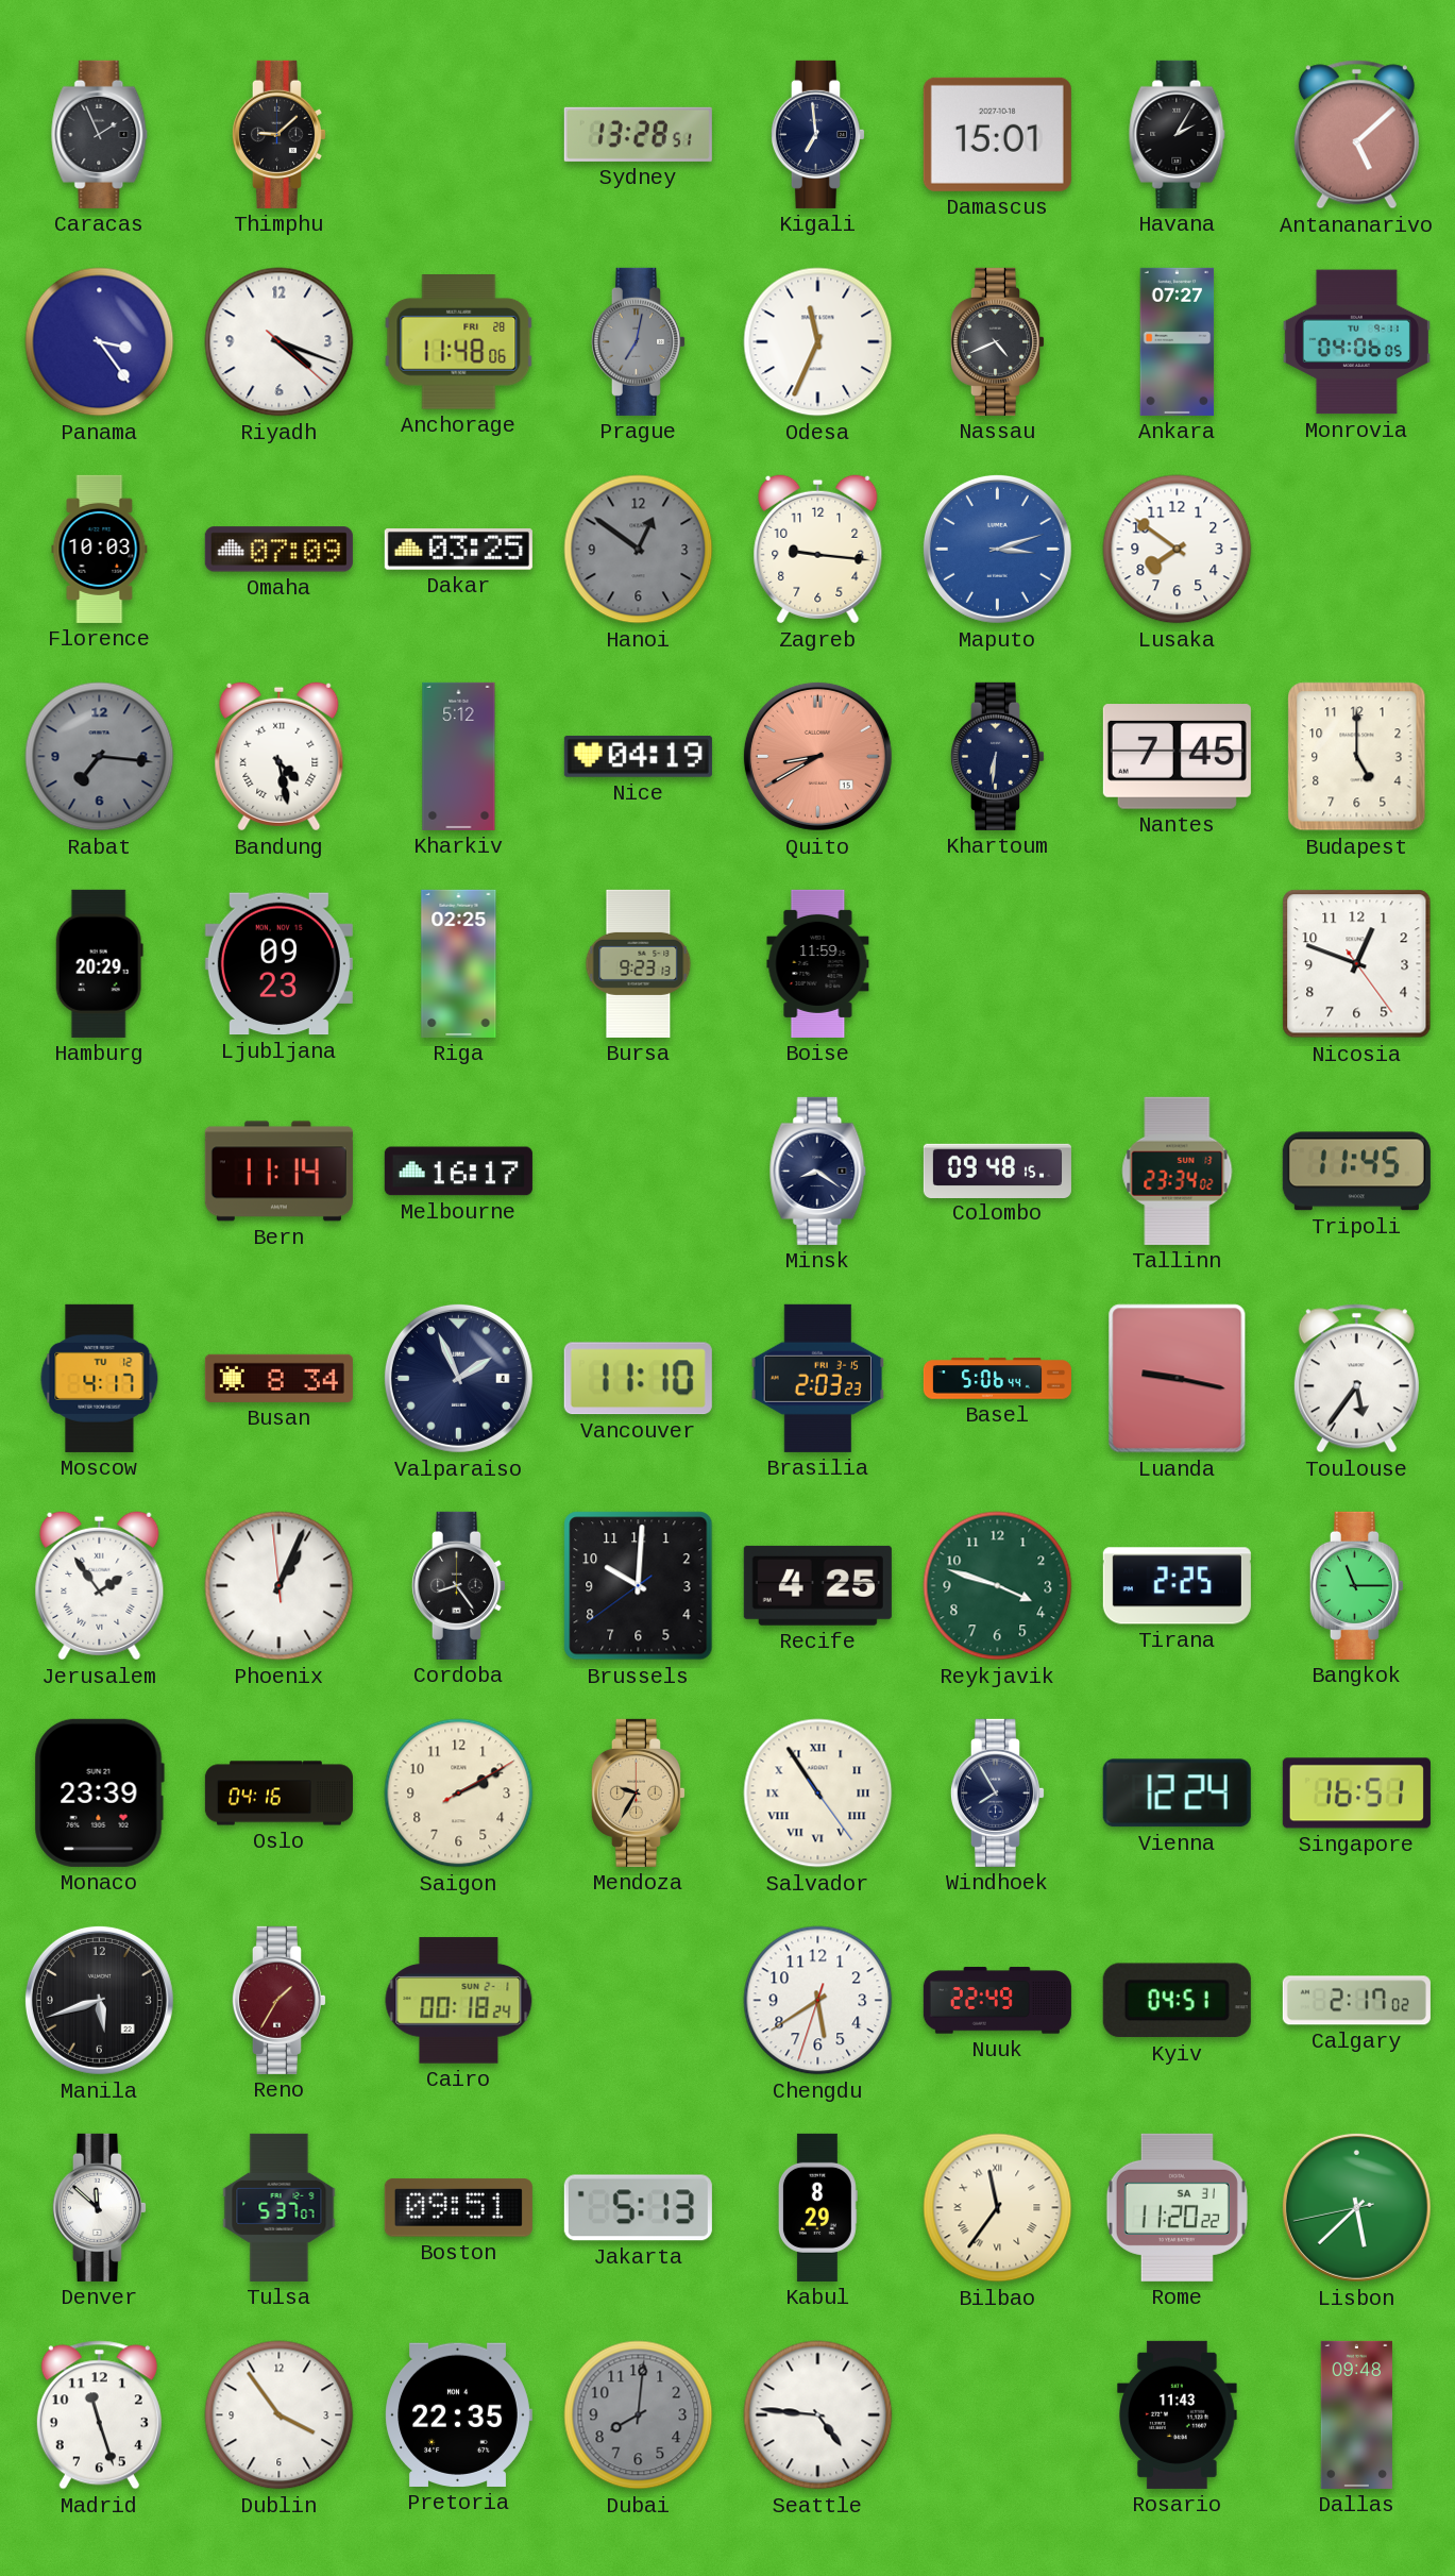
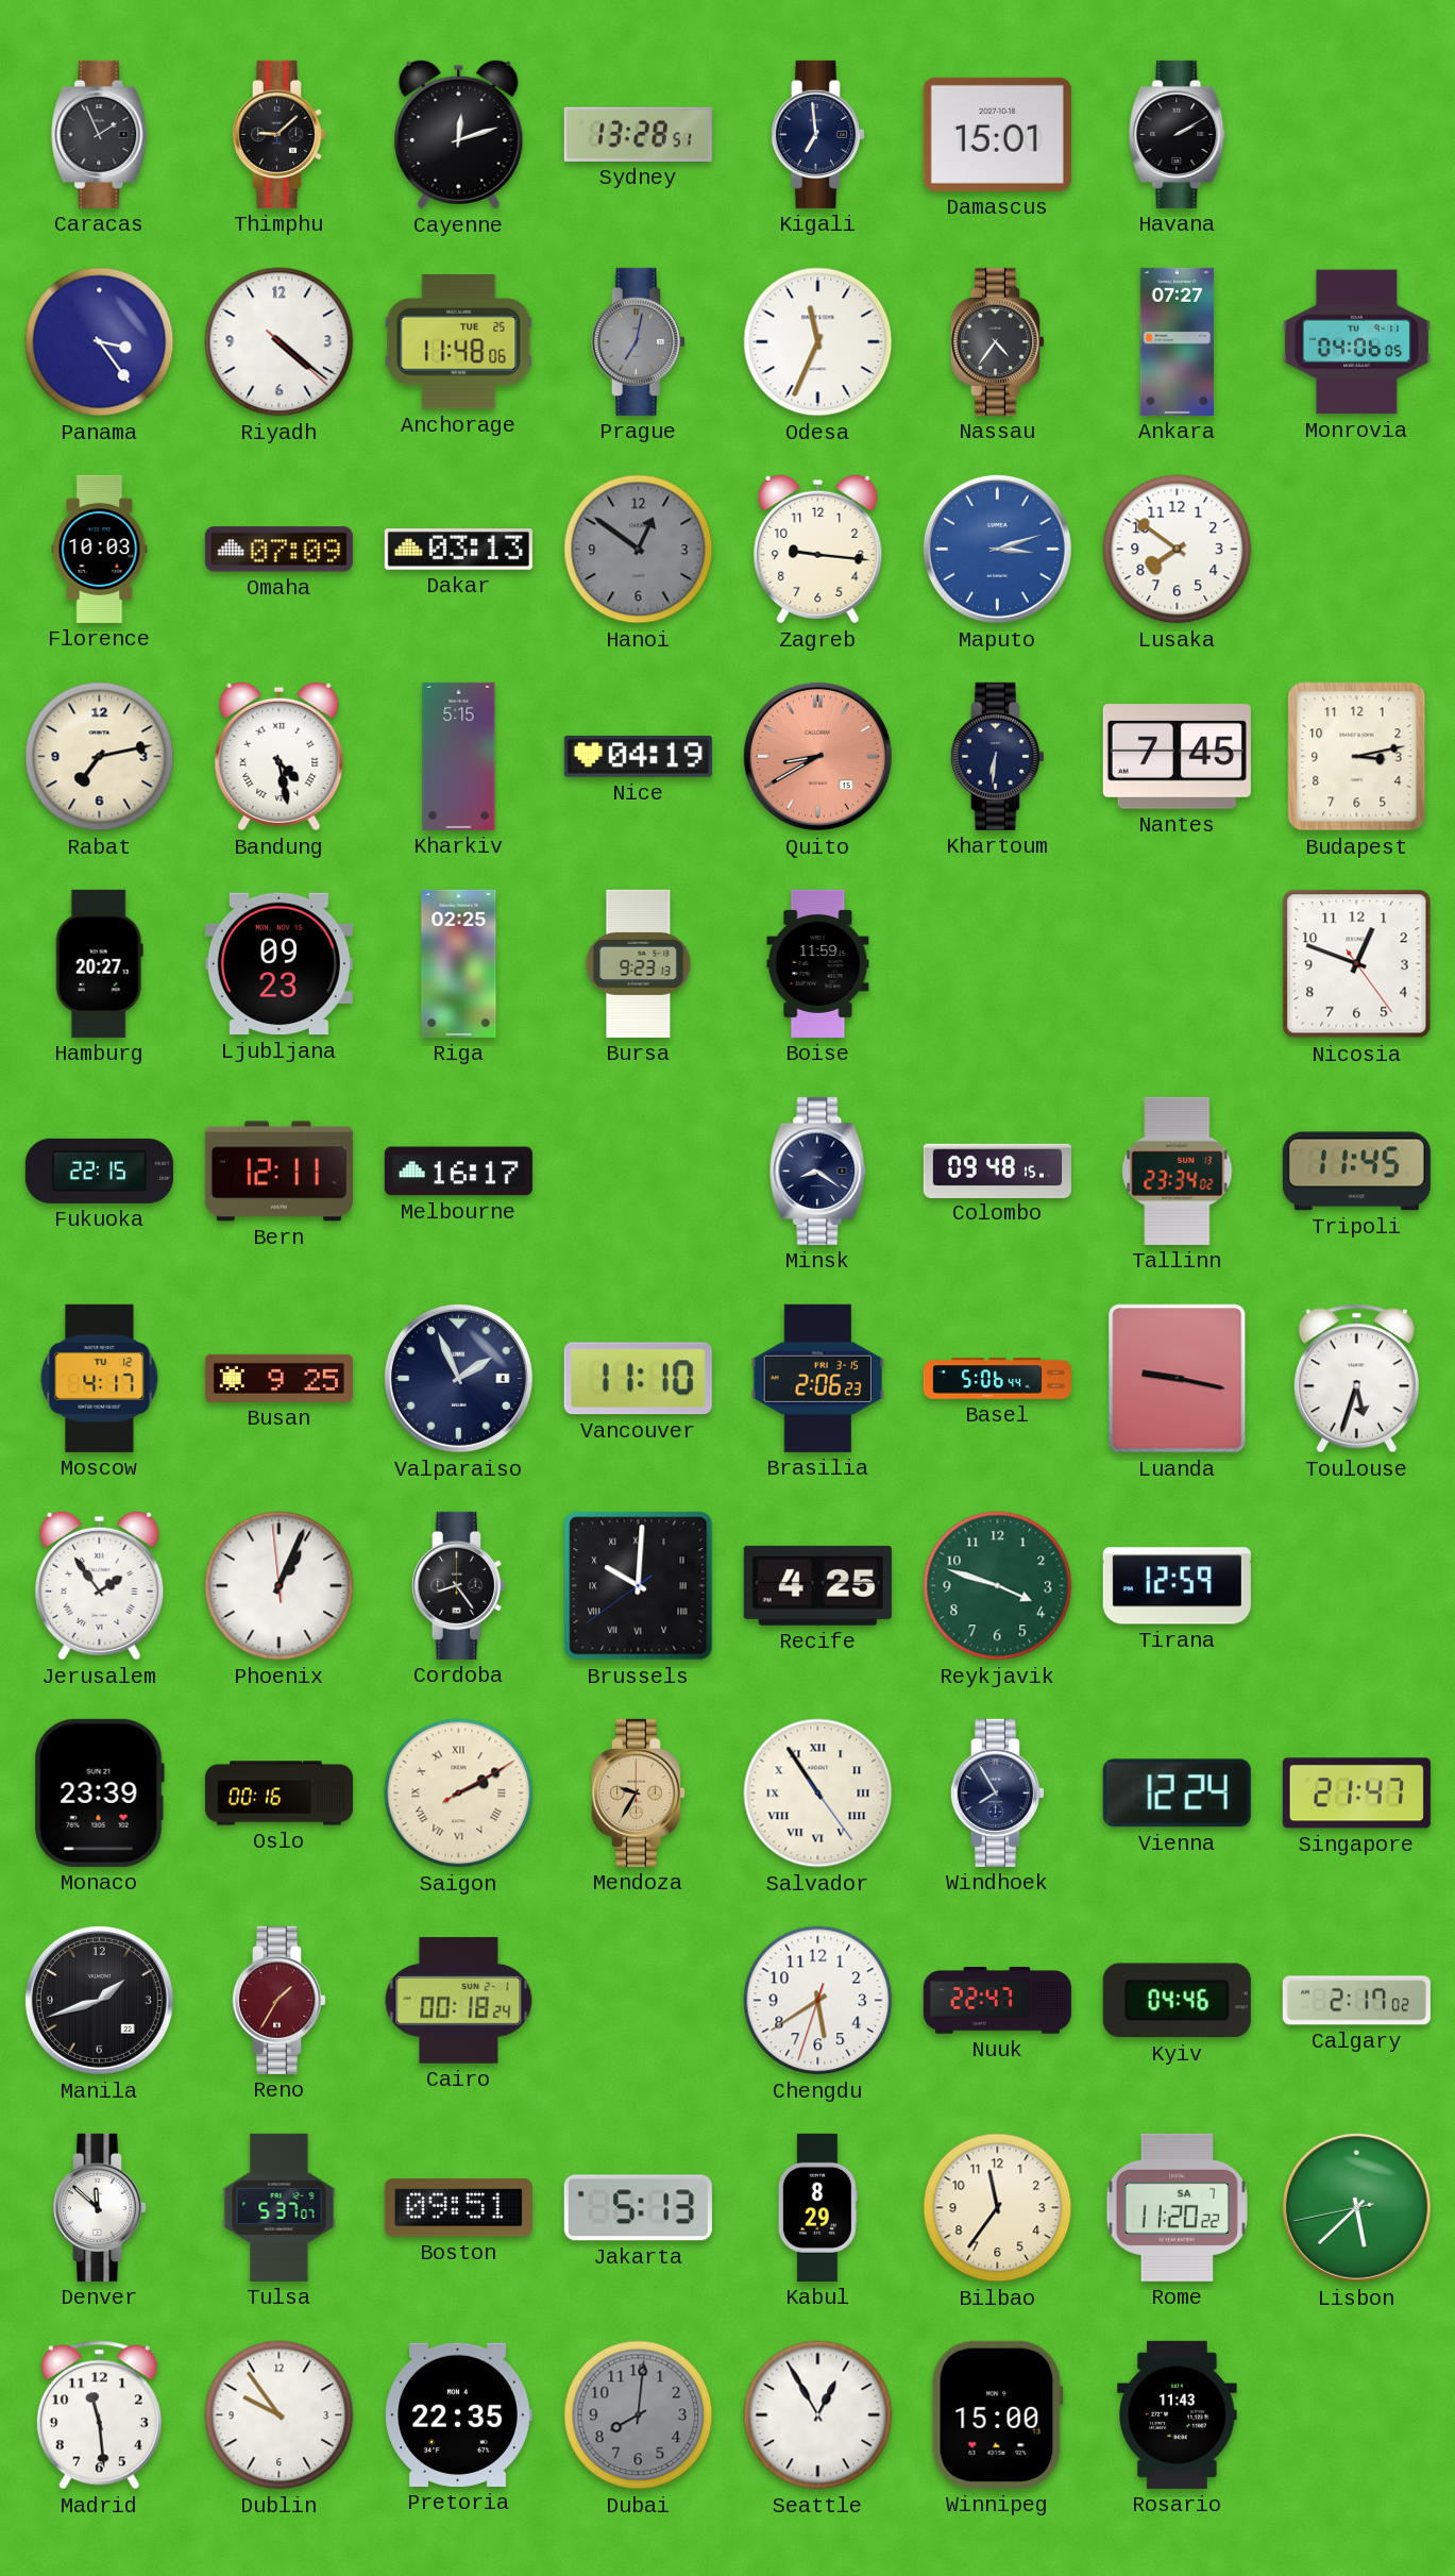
Cayenne: none -> 12:12
Havana: 2:05 -> 2:10
Antananarivo: 5:08 -> none
Riyadh: 4:18 -> 4:21
Anchorage date: FRI 28 -> TUE 25
Nassau: 4:41 -> 4:36
Dakar: 03:25 -> 03:13
Rabat: 7:16 -> 7:13
Rabat dial: grey -> cream
Kharkiv: 5:12 -> 5:15
Budapest: 5:00 -> 3:13
Hamburg: 20:29 -> 20:27
Fukuoka: none -> 22:15
Bern: 11:14 -> 12:11
Busan: 8:34 -> 9:25
Brasilia: 2:03 -> 2:06
Toulouse: 5:36 -> 5:33
Brussels numerals: Arabic -> Roman
Tirana: 2:25 -> 12:59
Bangkok: 11:15 -> none
Oslo: 04:16 -> 00:16
Saigon numerals: Arabic -> Roman
Singapore: 16:51 -> 21:47
Manila: 5:42 -> 1:42
Nuuk: 22:49 -> 22:47
Kyiv: 04:51 -> 04:46
Bilbao numerals: Roman -> Arabic
Rome date: SA 31 -> SA 7
Madrid: 11:27 -> 11:29
Dublin: 3:54 -> 9:54
Seattle: 4:46 -> 12:55
Winnipeg: none -> 15:00
Dallas: 09:48 -> none
